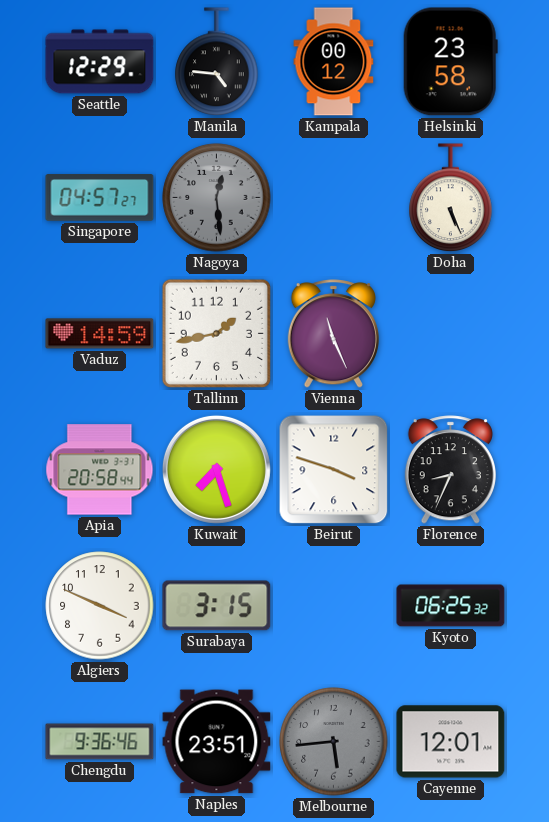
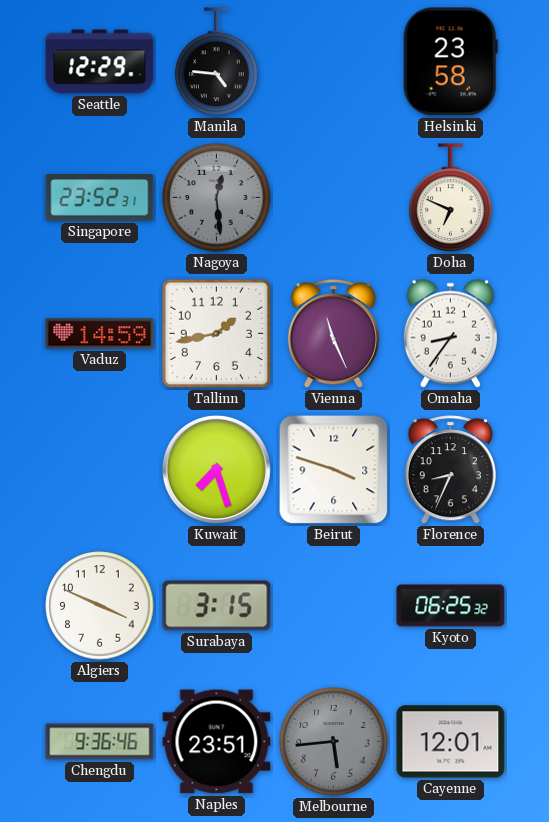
Kampala: 00:12 -> none
Singapore: 04:57 -> 23:52
Doha: 5:26 -> 6:49
Omaha: none -> 8:36
Apia: 20:58 -> none
